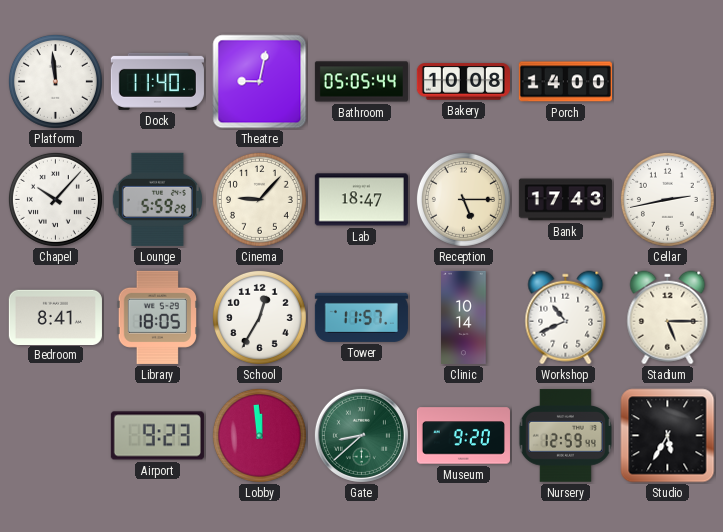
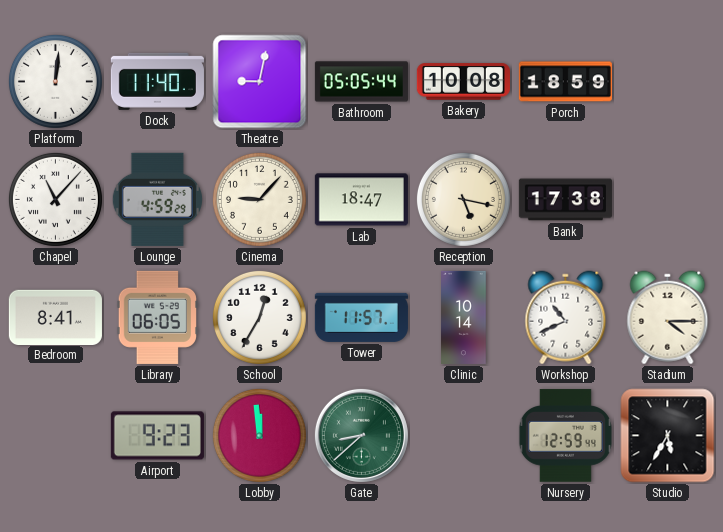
Platform: 11:59 -> 12:01
Porch: 14:00 -> 18:59
Chapel: 10:07 -> 11:07
Lounge: 5:59 -> 4:59
Reception: 5:15 -> 5:17
Bank: 17:43 -> 17:38
Cellar: 2:43 -> none
Library: 18:05 -> 06:05
Stadium: 5:15 -> 4:15
Museum: 9:20 -> none
